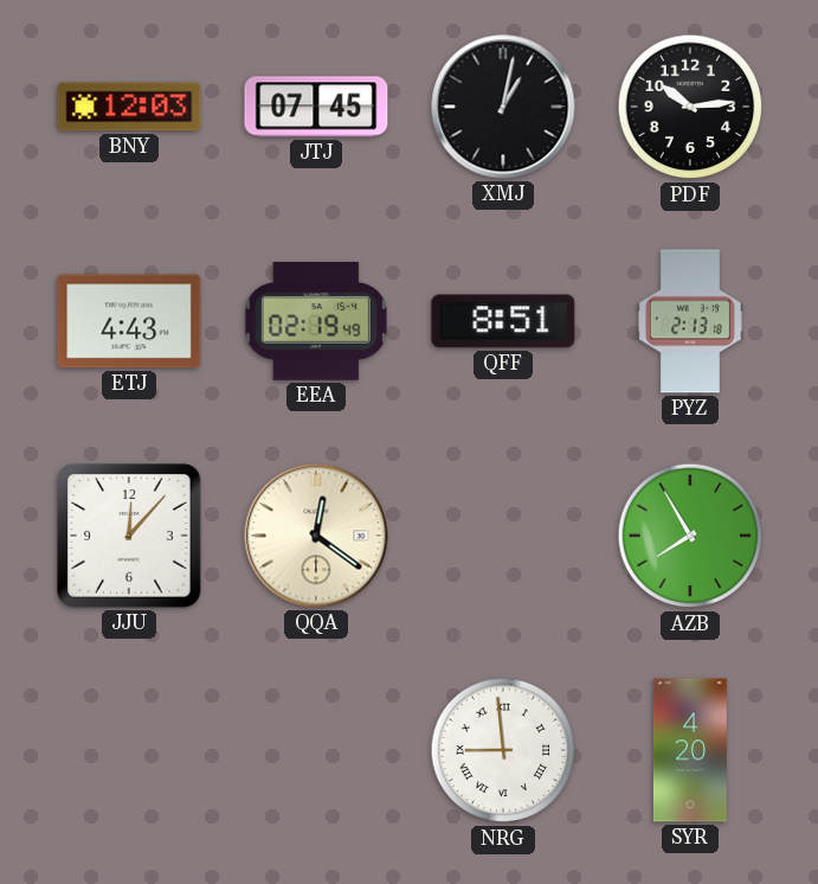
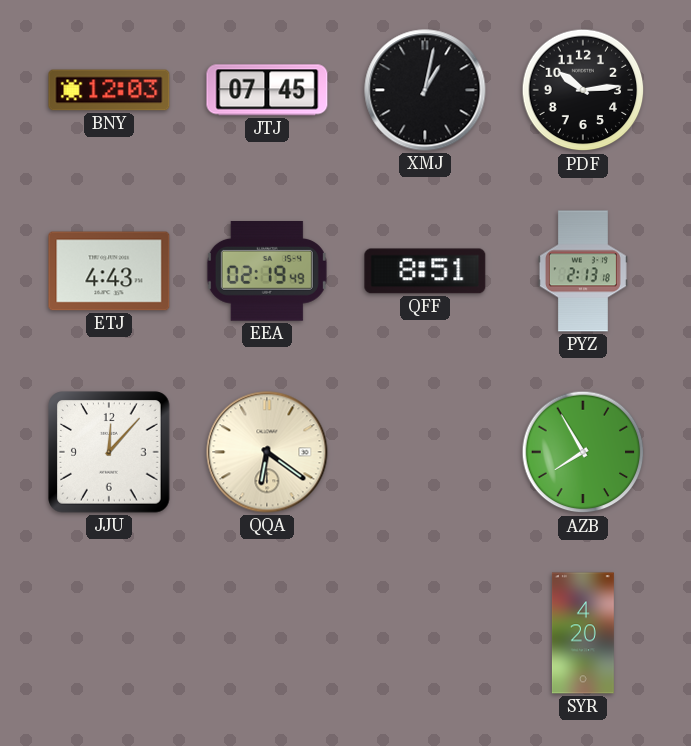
QQA: 12:21 -> 6:21
NRG: 8:59 -> none
